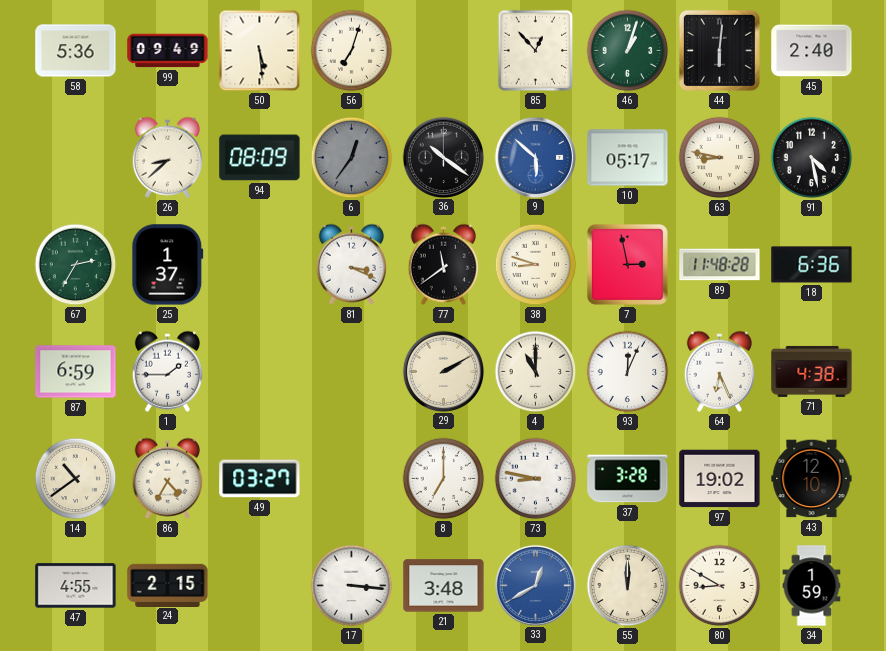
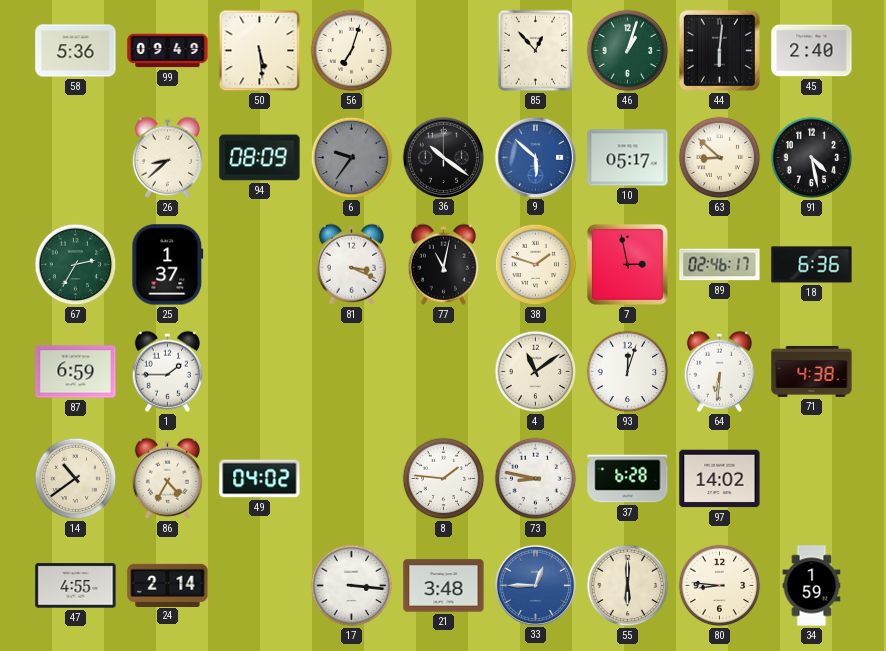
6: 12:36 -> 9:36
63: 8:47 -> 8:52
77: 11:39 -> 11:02
38: 8:48 -> 1:48
89: 11:48 -> 02:46
29: 2:10 -> none
4: 11:00 -> 11:09
93: 12:04 -> 12:03
64: 6:26 -> 6:31
49: 03:27 -> 04:02
8: 7:00 -> 1:46
37: 3:28 -> 6:28
97: 19:02 -> 14:02
43: 12:10 -> none
24: 2:15 -> 2:14
33: 12:40 -> 12:45
55: 12:00 -> 6:00
80: 8:50 -> 8:46
